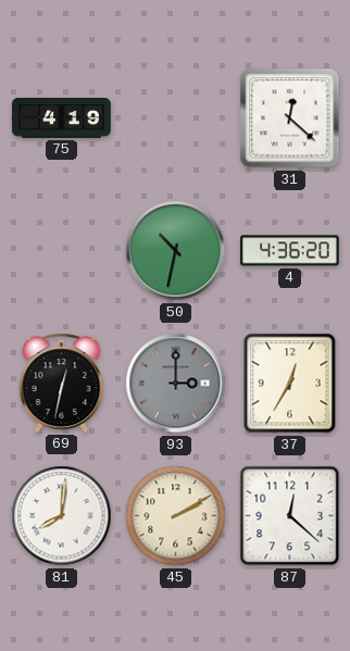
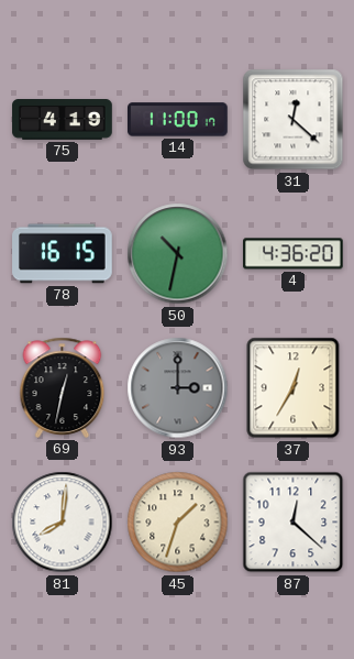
14: none -> 11:00
78: none -> 16:15
45: 2:10 -> 1:33
